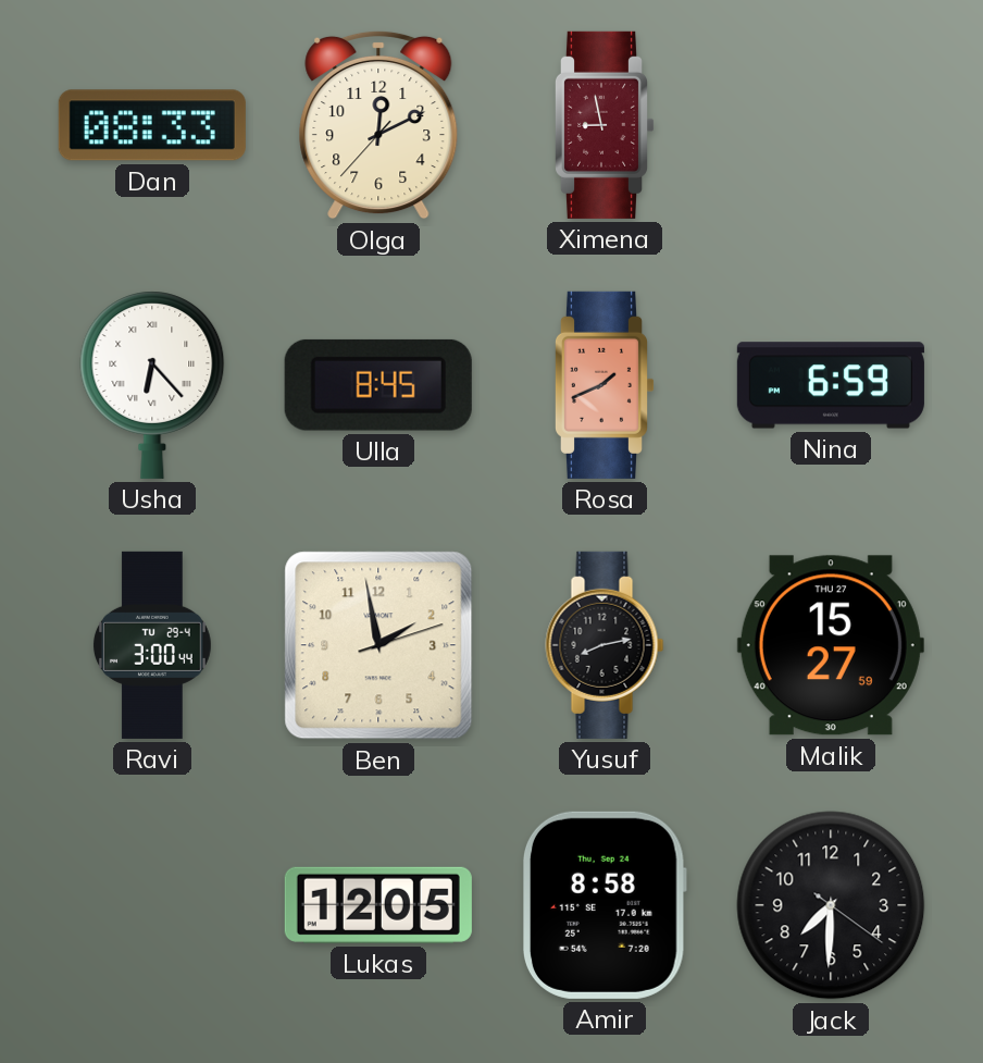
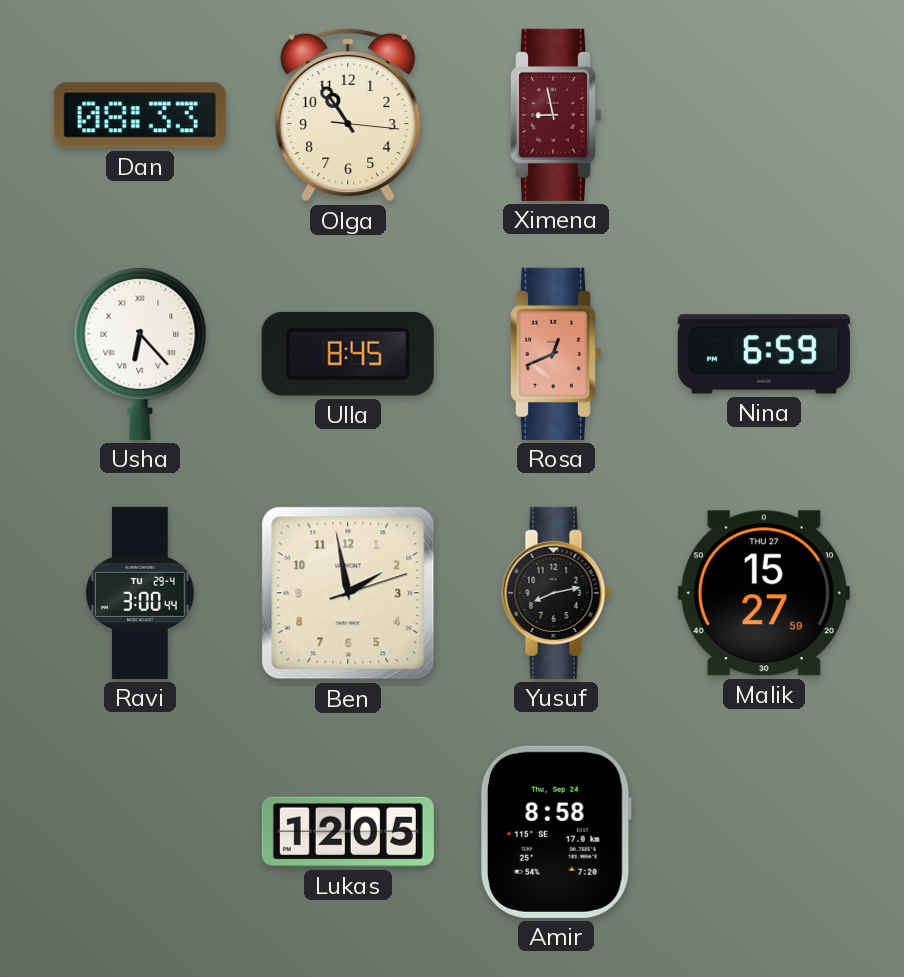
Olga: 12:10 -> 10:54
Rosa: 1:41 -> 12:41
Jack: 7:30 -> none
